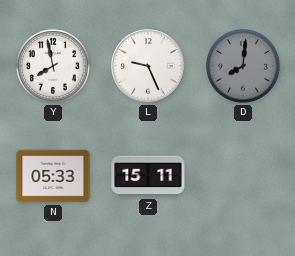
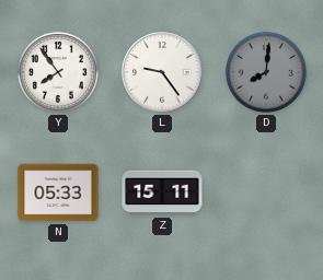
Y: 7:58 -> 7:54
L: 9:26 -> 9:24
